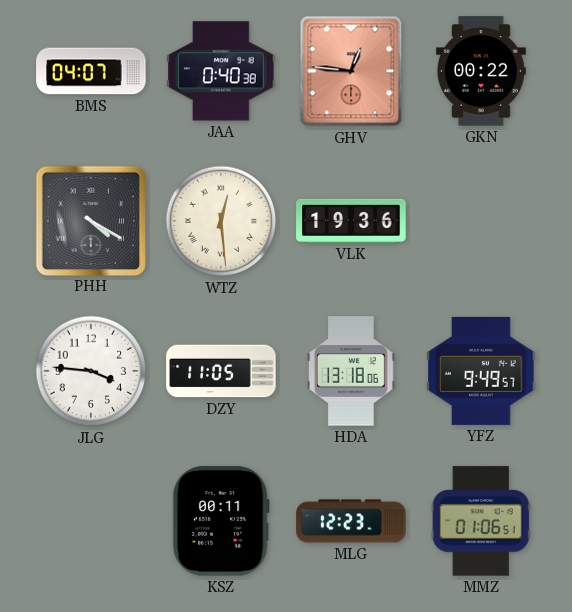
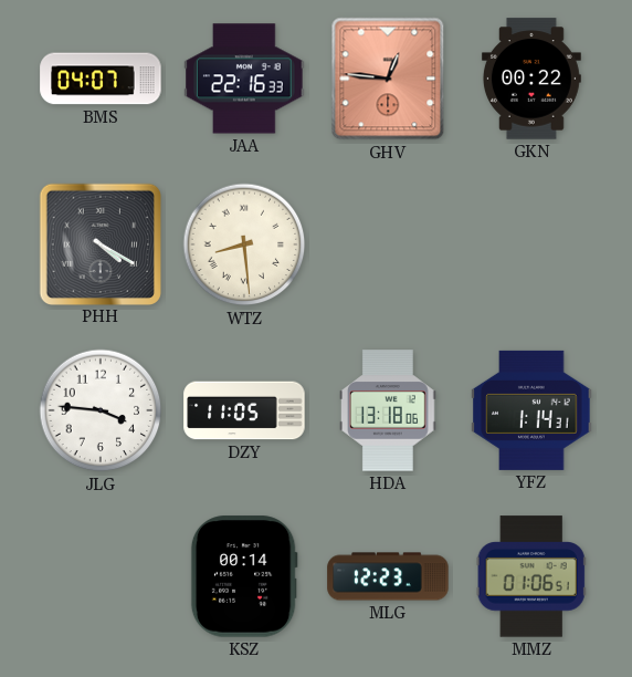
JAA: 0:40 -> 22:16
WTZ: 12:29 -> 8:29
VLK: 19:36 -> none
YFZ: 9:49 -> 1:14
KSZ: 00:11 -> 00:14
